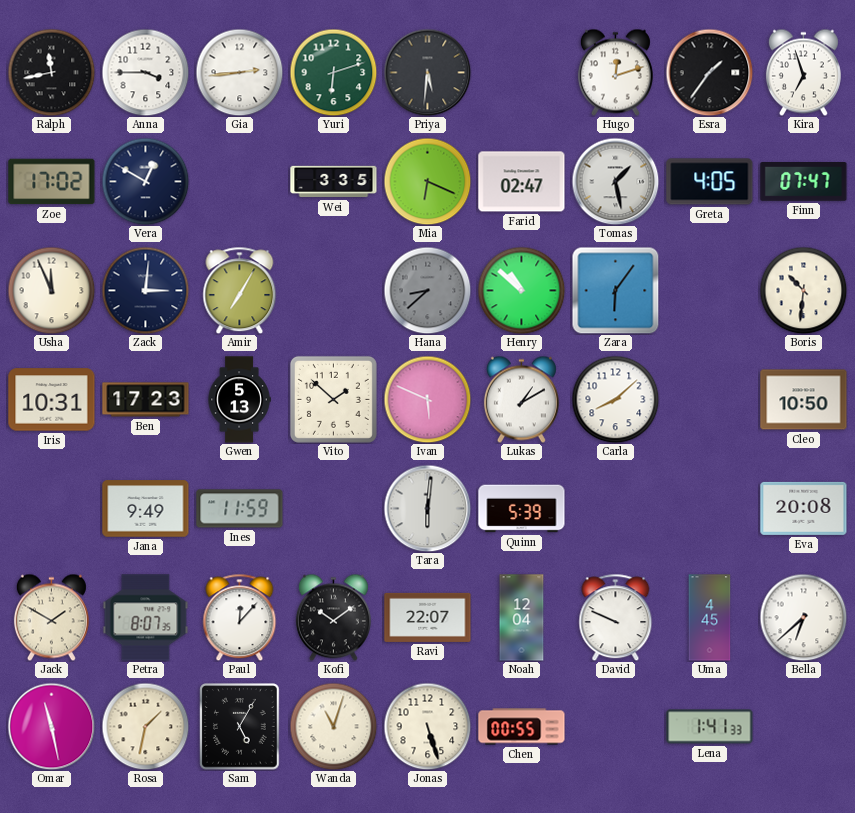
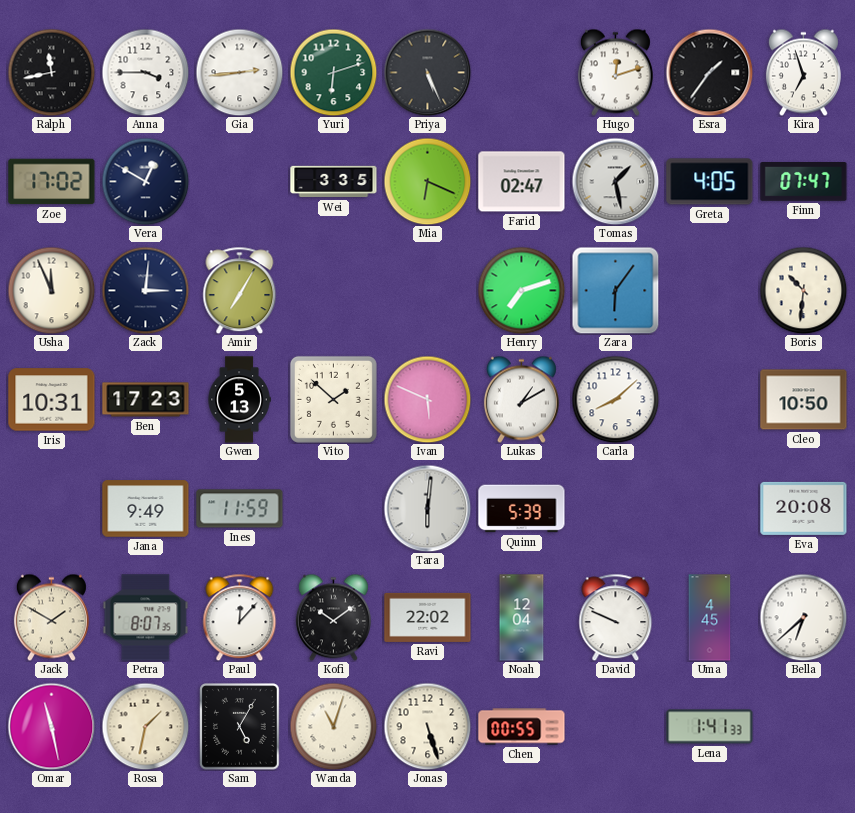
Priya: 5:31 -> 5:26
Hana: 8:38 -> none
Henry: 10:52 -> 7:12
Ravi: 22:07 -> 22:02
